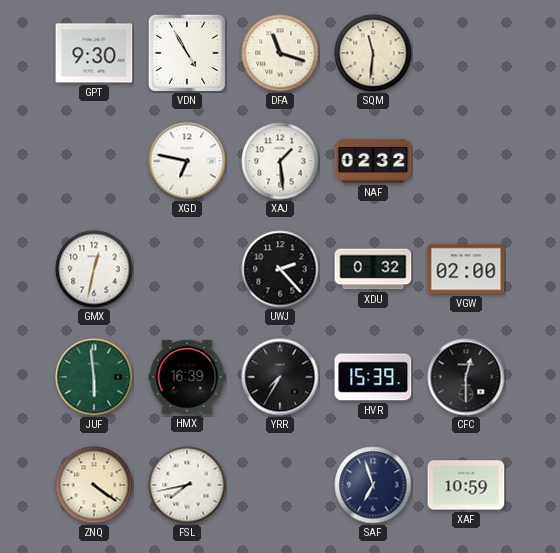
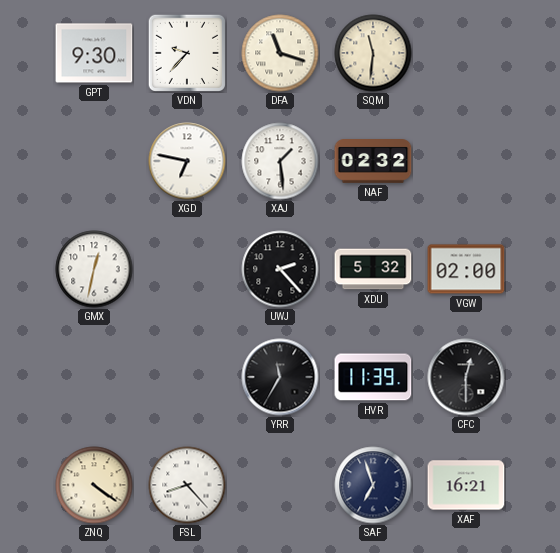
VDN: 4:55 -> 9:37
XDU: 0:32 -> 5:32
JUF: 5:59 -> none
HMX: 16:39 -> none
YRR: 7:35 -> 11:35
HVR: 15:39 -> 11:39
FSL: 7:43 -> 8:23
XAF: 10:59 -> 16:21
